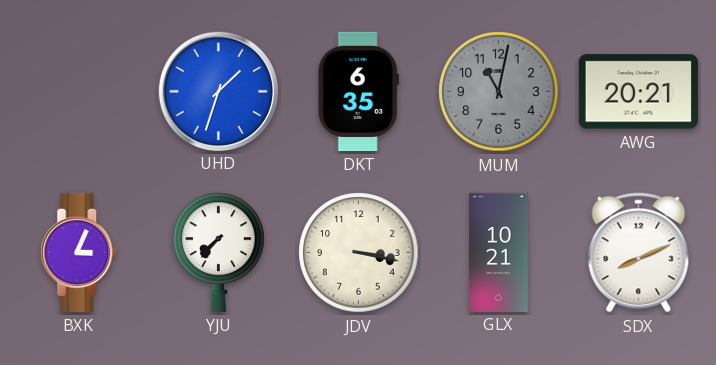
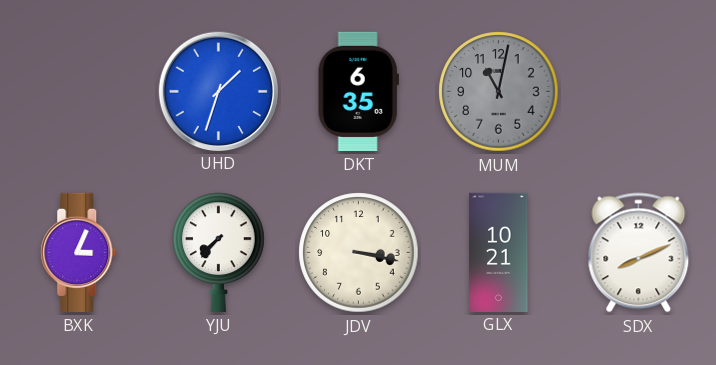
AWG: 20:21 -> none
